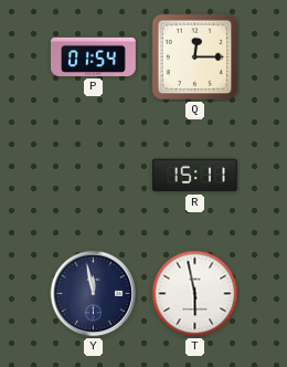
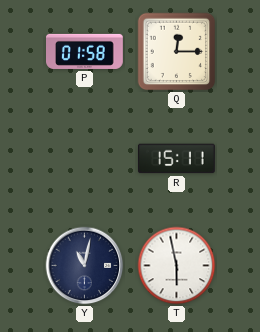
P: 01:54 -> 01:58
Y: 11:58 -> 11:02
